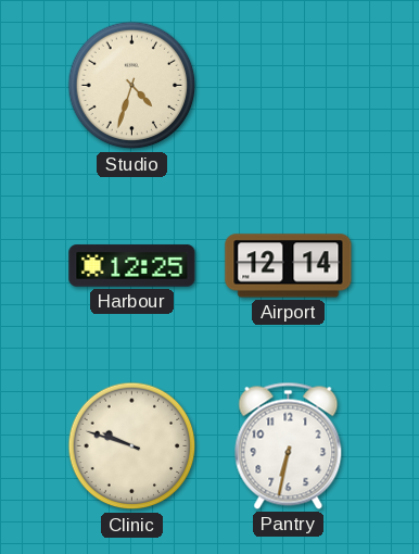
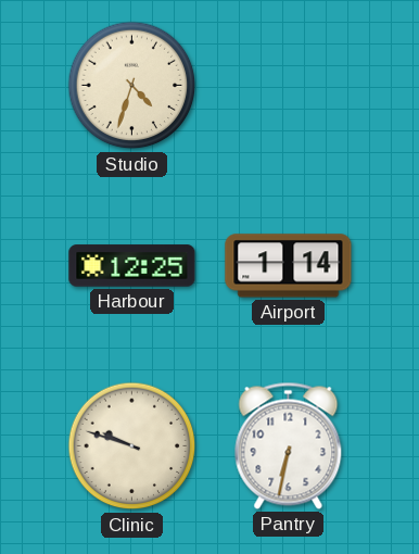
Airport: 12:14 -> 1:14
